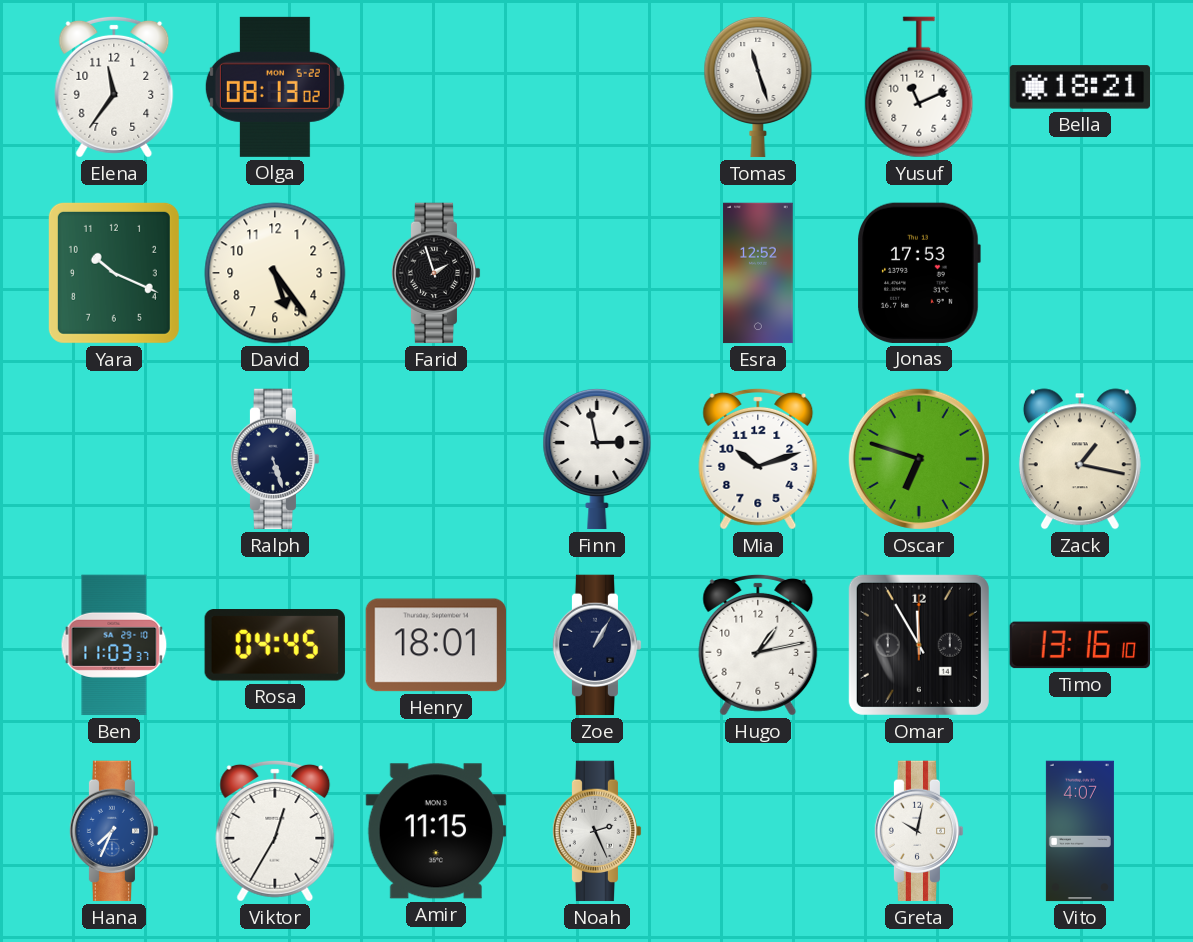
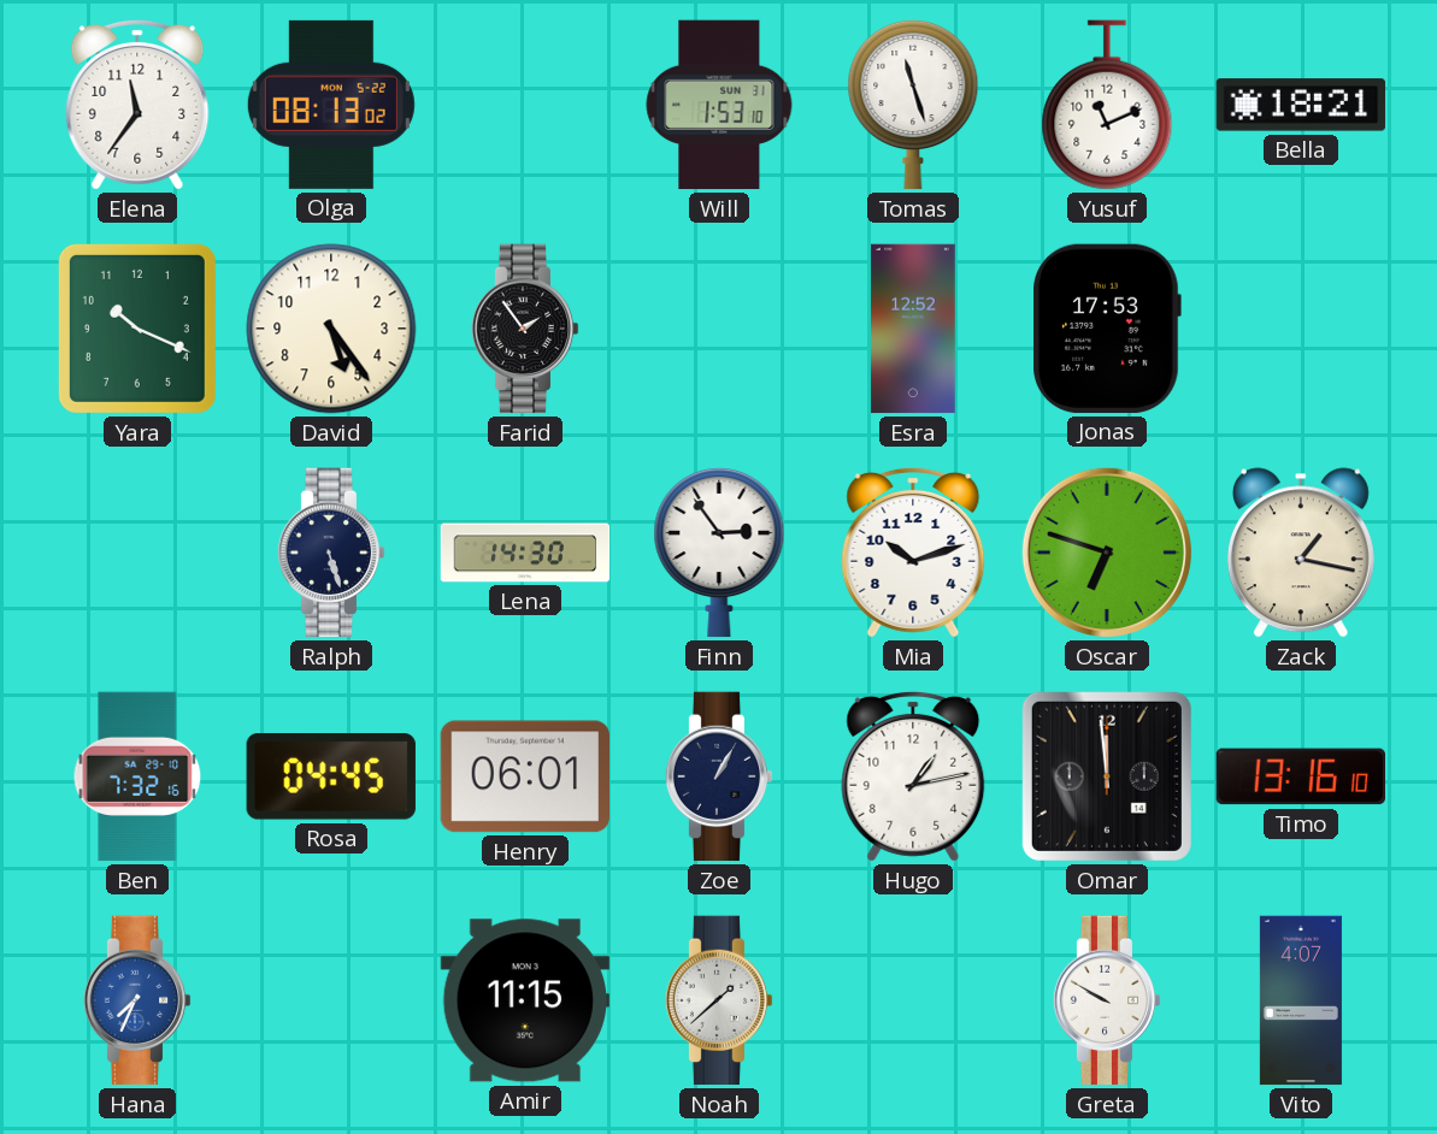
Will: none -> 1:53
Farid: 1:57 -> 1:54
Lena: none -> 14:30
Finn: 2:58 -> 2:54
Ben: 11:03 -> 7:32
Henry: 18:01 -> 06:01
Omar: 11:55 -> 11:59
Viktor: 12:35 -> none
Noah: 2:26 -> 1:38
Greta: 10:02 -> 9:50
